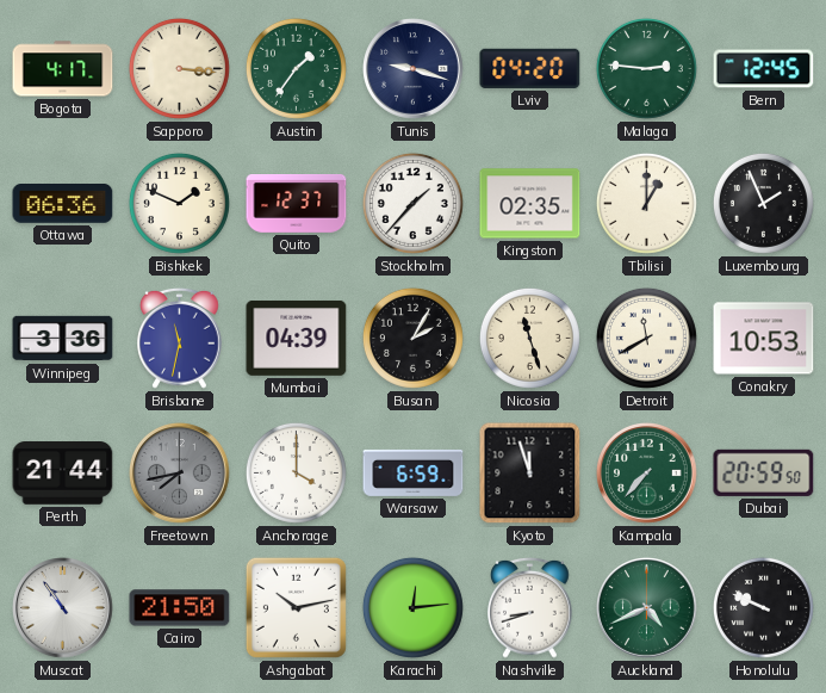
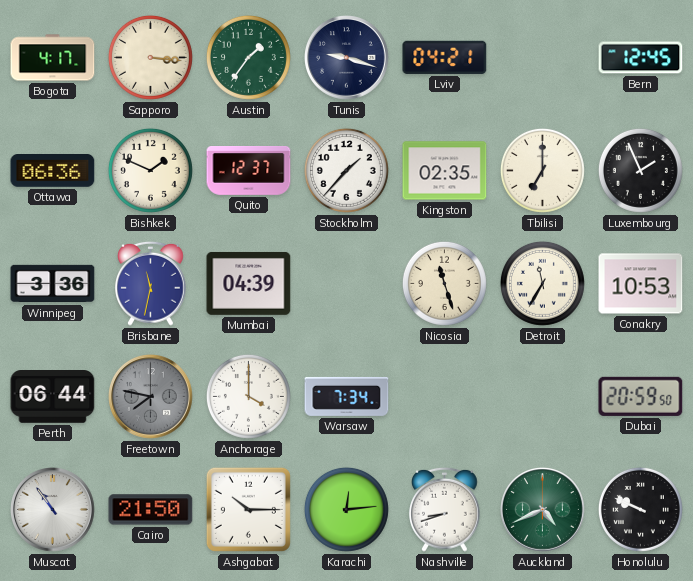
Lviv: 04:20 -> 04:21
Malaga: 2:46 -> none
Tbilisi: 1:00 -> 7:00
Busan: 2:05 -> none
Detroit: 11:40 -> 11:35
Perth: 21:44 -> 06:44
Freetown: 7:43 -> 7:47
Warsaw: 6:59 -> 7:34
Kyoto: 11:57 -> none
Kampala: 7:37 -> none
Ashgabat: 10:13 -> 10:15
